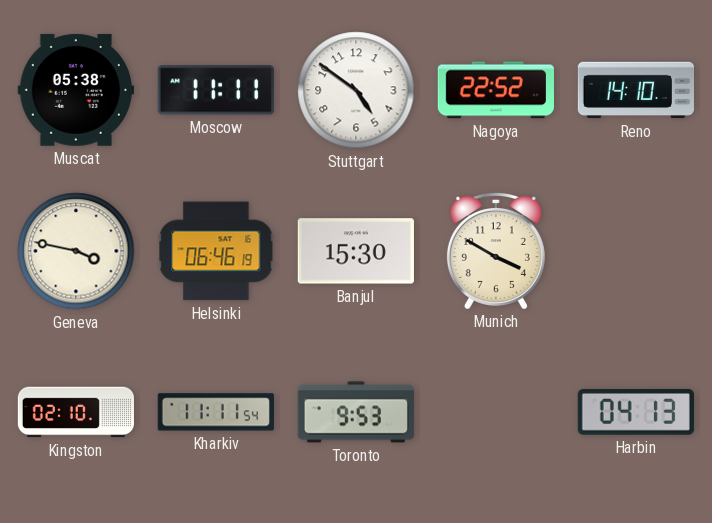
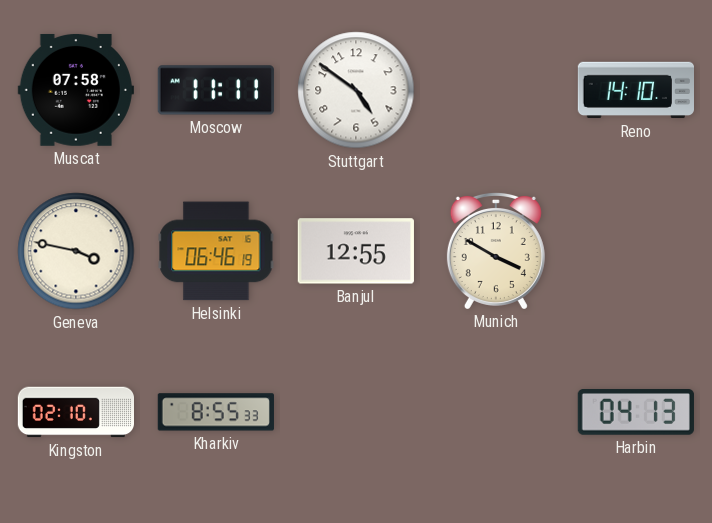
Muscat: 05:38 -> 07:58
Nagoya: 22:52 -> none
Banjul: 15:30 -> 12:55
Kharkiv: 11:11 -> 8:55
Toronto: 9:53 -> none
